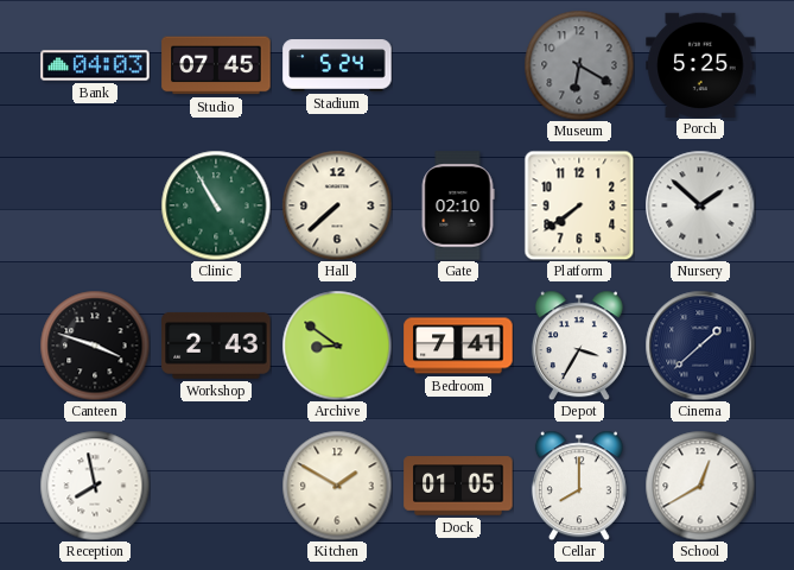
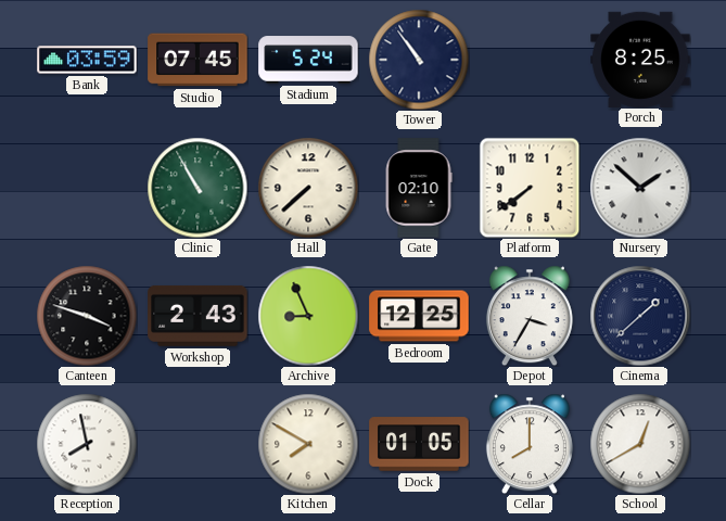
Bank: 04:03 -> 03:59
Tower: none -> 10:54
Museum: 6:20 -> none
Porch: 5:25 -> 8:25
Archive: 8:51 -> 8:56
Bedroom: 7:41 -> 12:25
Kitchen: 1:50 -> 7:50
